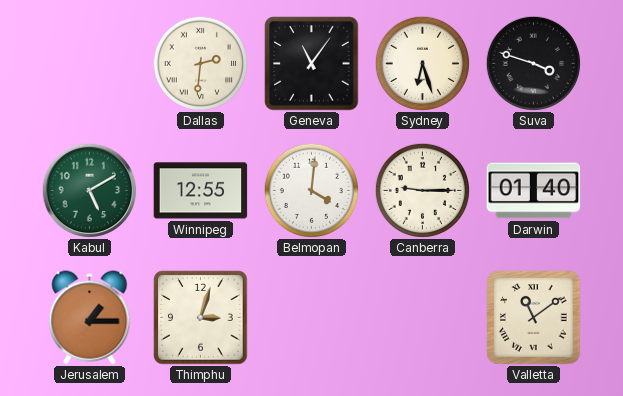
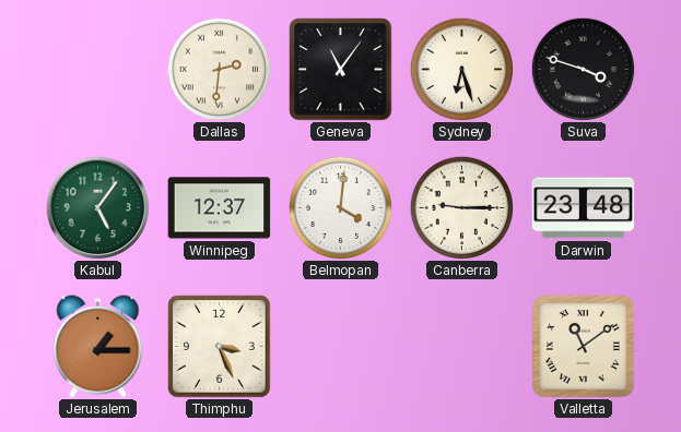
Kabul: 5:10 -> 5:06
Winnipeg: 12:55 -> 12:37
Darwin: 01:40 -> 23:48
Thimphu: 3:03 -> 3:26
